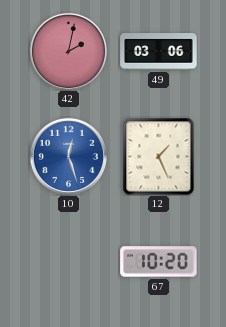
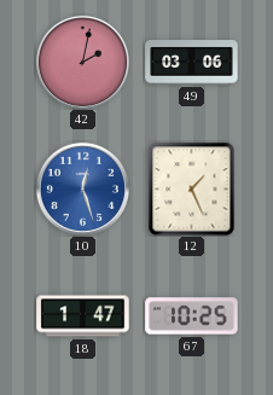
18: none -> 1:47
67: 10:20 -> 10:25
